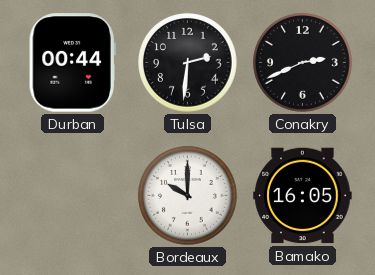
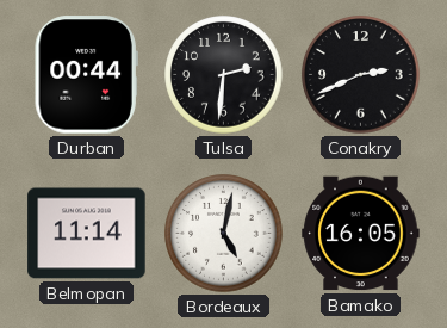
Belmopan: none -> 11:14
Bordeaux: 10:00 -> 5:02
